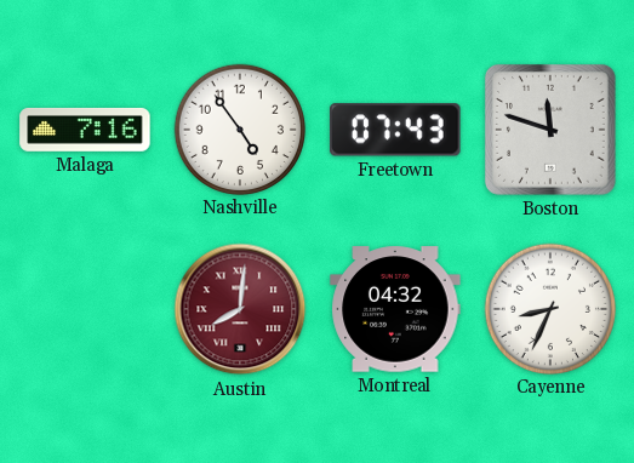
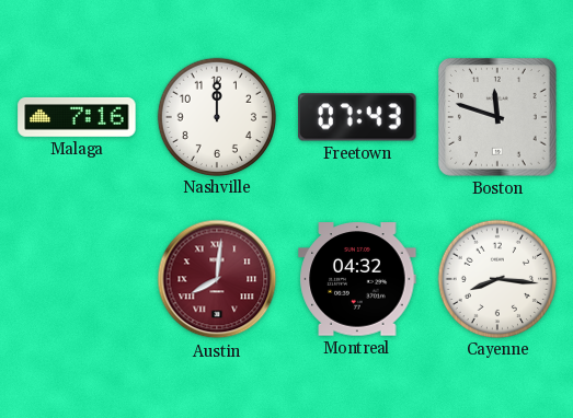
Nashville: 4:54 -> 12:00
Cayenne: 8:34 -> 8:16
